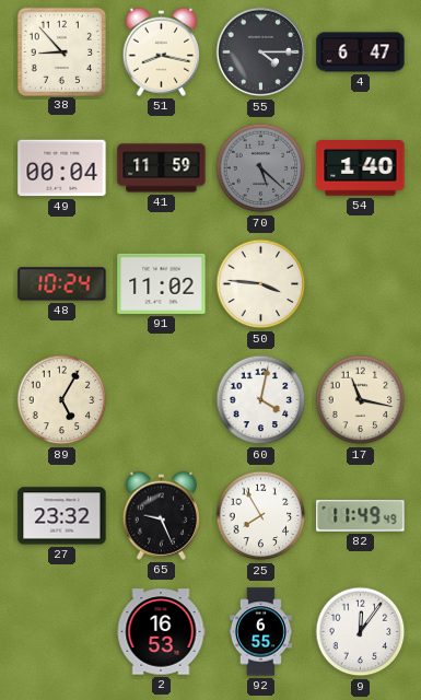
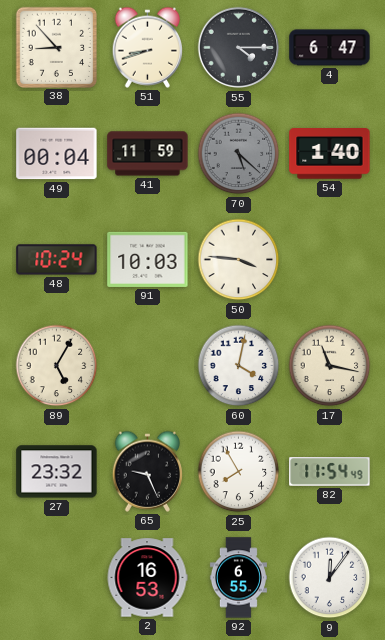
51: 8:17 -> 8:42
91: 11:02 -> 10:03
82: 11:49 -> 11:54
